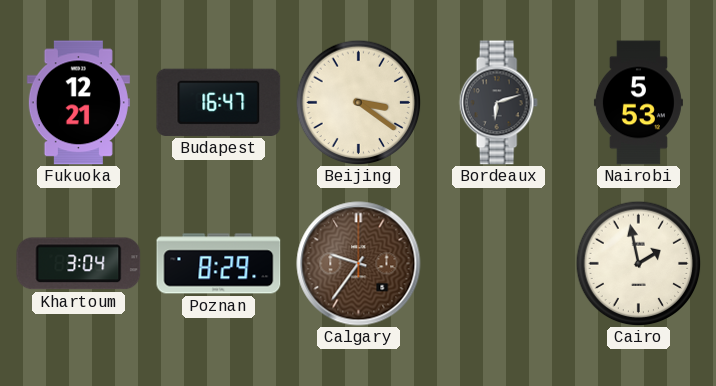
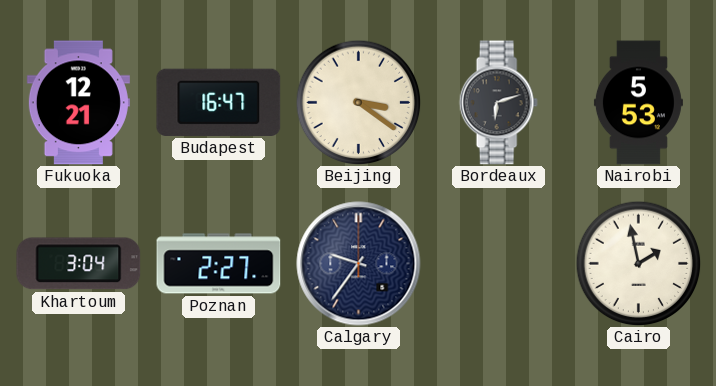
Poznan: 8:29 -> 2:27
Calgary dial: brown -> navy
